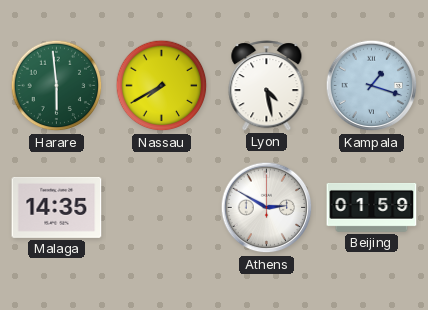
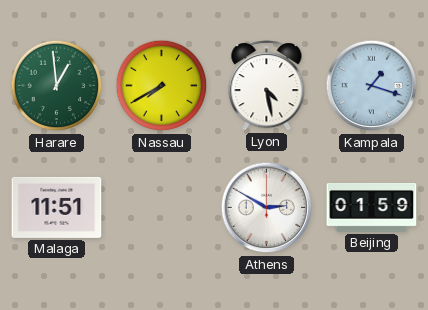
Harare: 5:59 -> 12:59
Malaga: 14:35 -> 11:51
